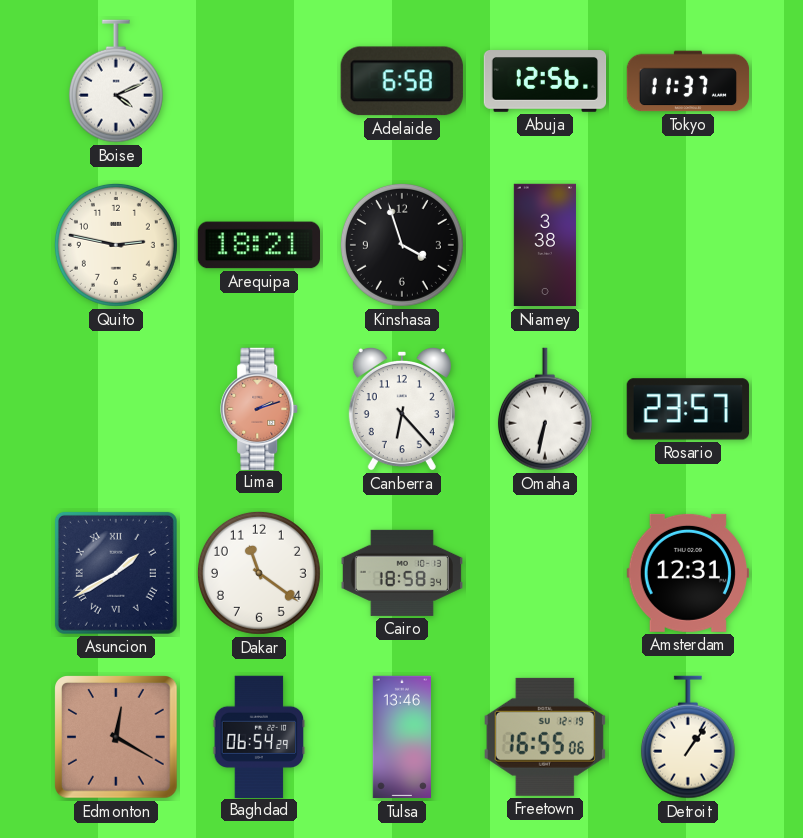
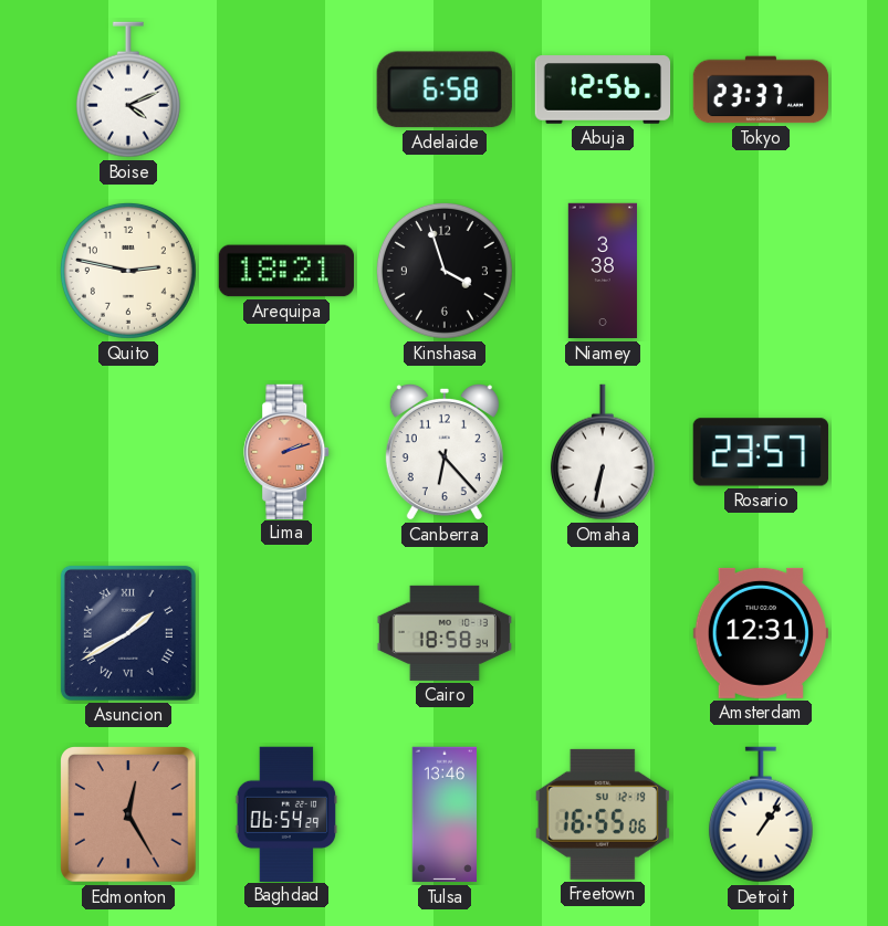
Tokyo: 11:37 -> 23:37
Dakar: 11:21 -> none
Edmonton: 12:20 -> 12:25
